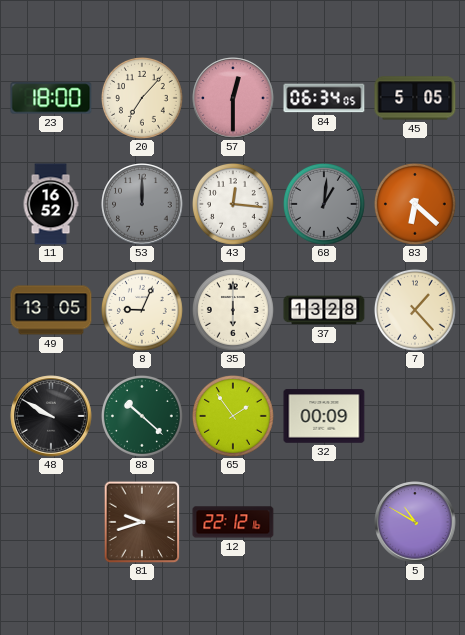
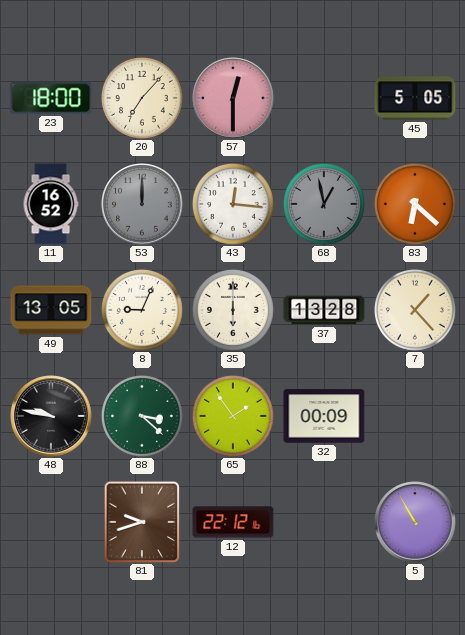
84: 06:34 -> none
68: 1:01 -> 12:58
48: 9:50 -> 9:47
88: 10:22 -> 3:22
5: 10:50 -> 10:55
